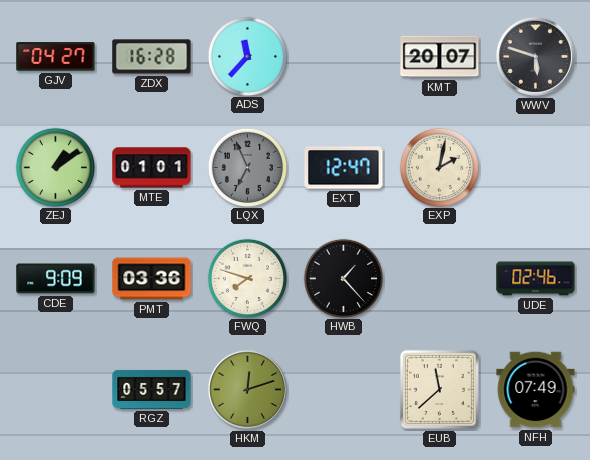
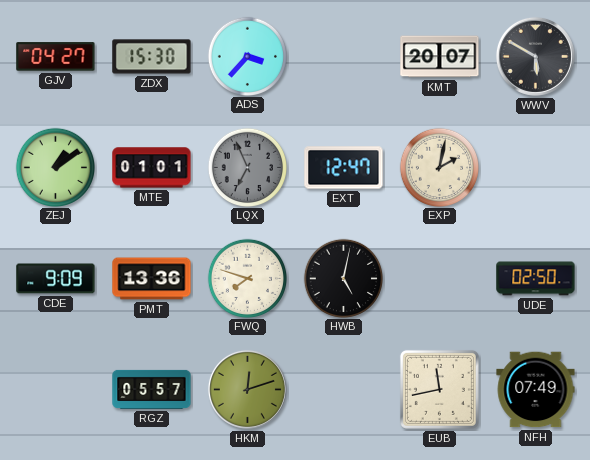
ZDX: 16:28 -> 15:30
ADS: 11:37 -> 3:37
WWV: 5:48 -> 5:50
PMT: 03:36 -> 13:36
HWB: 1:23 -> 5:02
UDE: 02:46 -> 02:50
EUB: 11:38 -> 11:43
